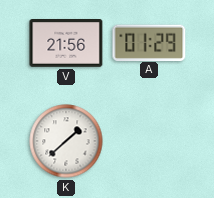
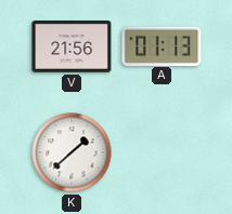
A: 01:29 -> 01:13
